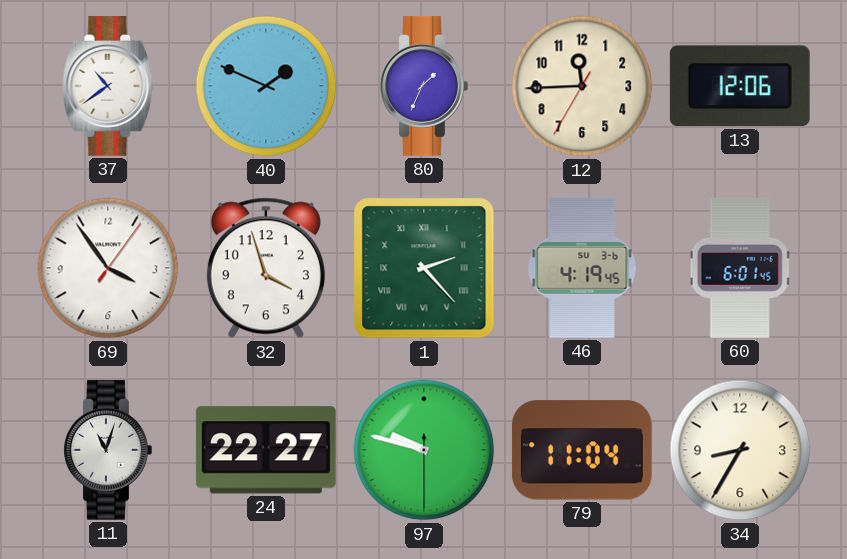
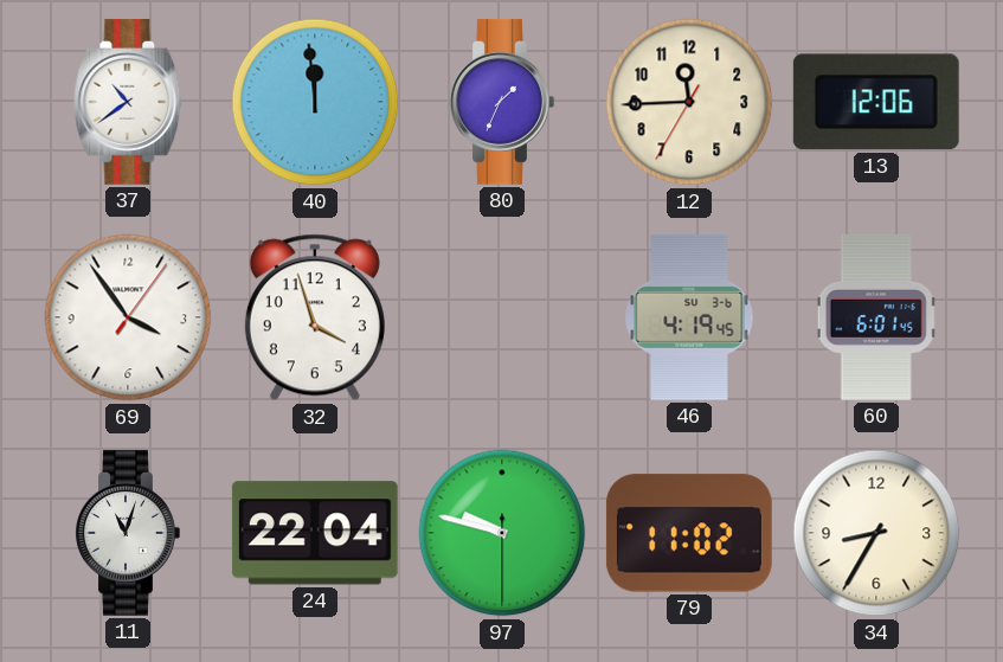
40: 1:49 -> 11:59
1: 2:23 -> none
24: 22:27 -> 22:04
79: 11:04 -> 11:02
